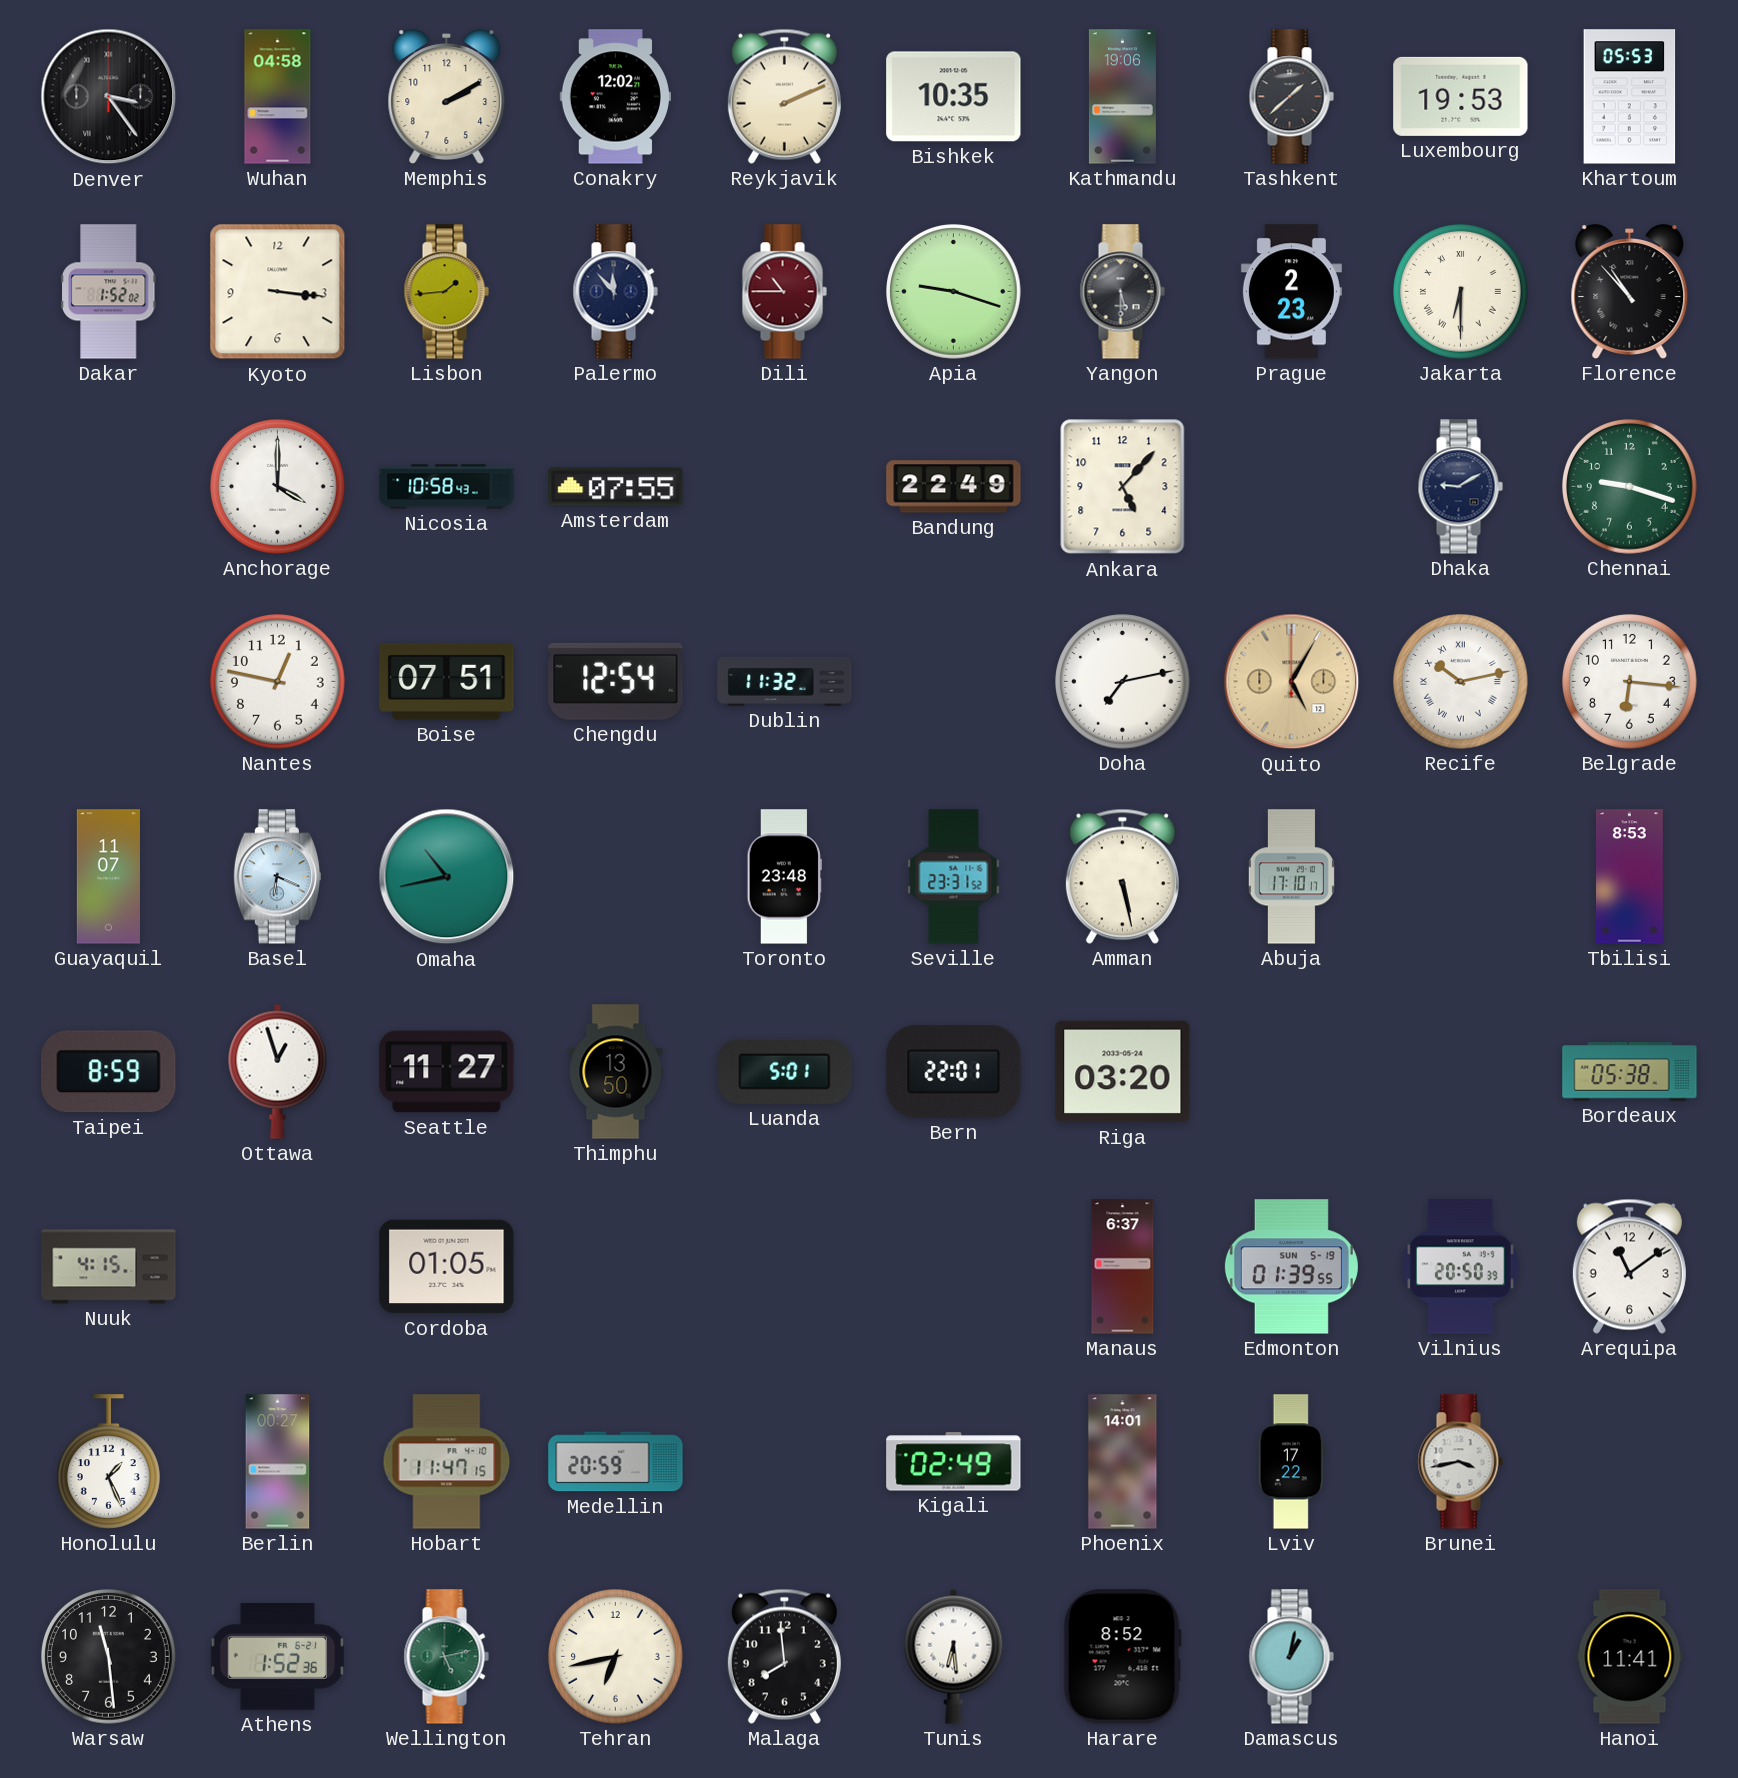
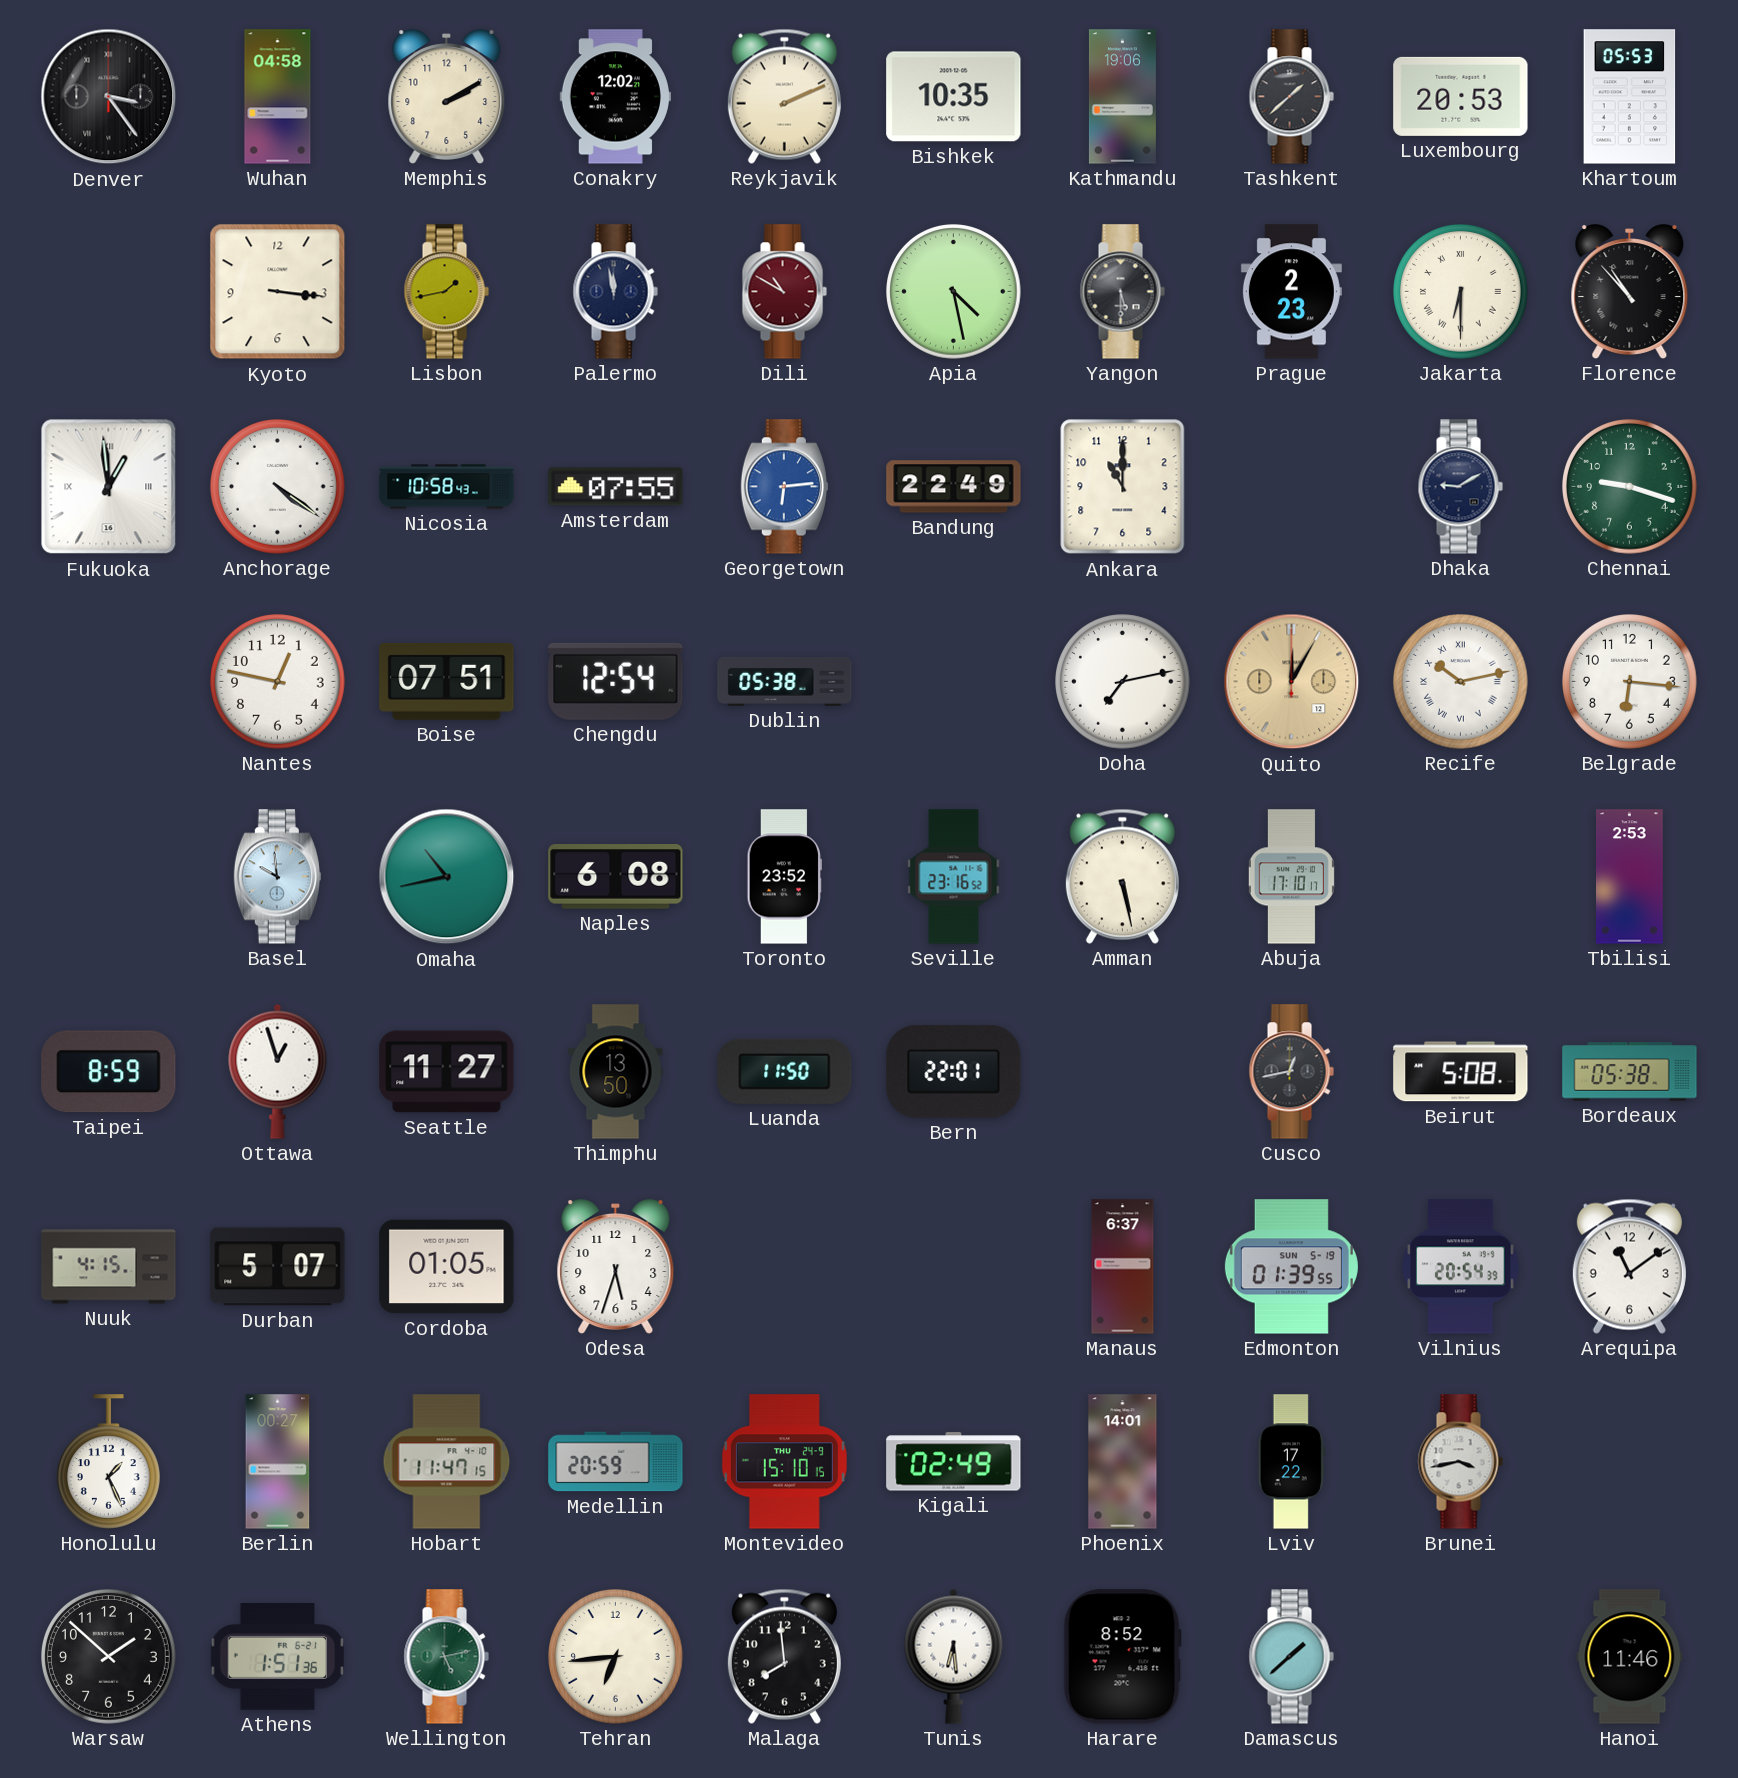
Luxembourg: 19:53 -> 20:53
Dakar: 1:52 -> none
Lisbon: 1:44 -> 1:43
Palermo: 11:53 -> 11:58
Dili: 10:45 -> 10:50
Apia: 9:18 -> 4:28
Fukuoka: none -> 12:59
Anchorage: 4:00 -> 4:21
Georgetown: none -> 6:14
Ankara: 5:07 -> 11:00
Dublin: 11:32 -> 05:38
Quito: 5:05 -> 12:05
Guayaquil: 11:07 -> none
Basel: 6:19 -> 9:59
Naples: none -> 6:08
Toronto: 23:48 -> 23:52
Seville: 23:31 -> 23:16
Tbilisi: 8:53 -> 2:53
Luanda: 5:01 -> 11:50
Riga: 03:20 -> none
Cusco: none -> 12:43
Beirut: none -> 5:08
Durban: none -> 5:07
Odesa: none -> 5:33
Vilnius: 20:50 -> 20:54
Montevideo: none -> 15:10
Warsaw: 11:29 -> 1:52
Athens: 1:52 -> 1:51
Tehran: 6:43 -> 6:44
Damascus: 1:02 -> 1:38
Hanoi: 11:41 -> 11:46
